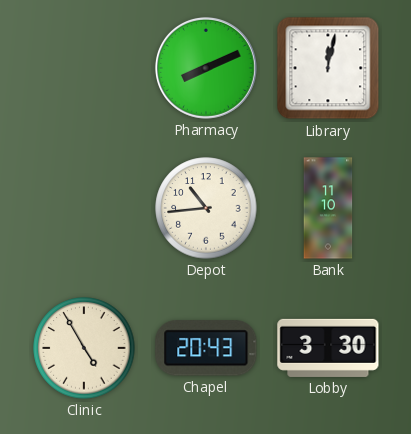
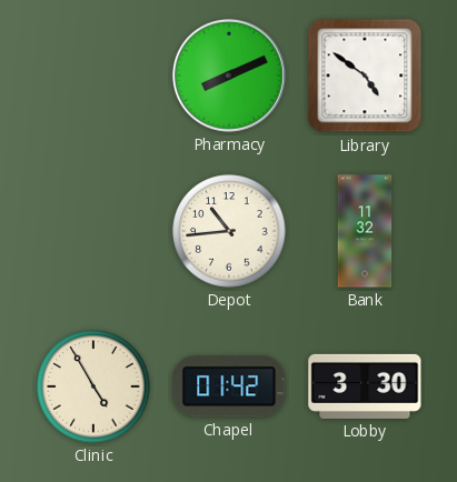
Library: 12:02 -> 4:51
Bank: 11:10 -> 11:32
Chapel: 20:43 -> 01:42
